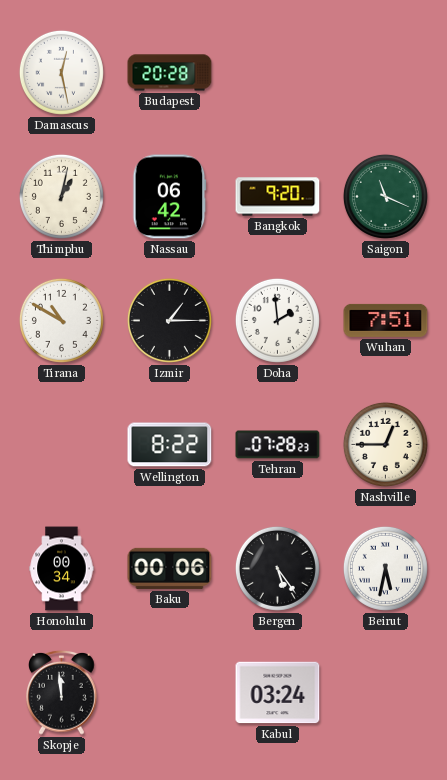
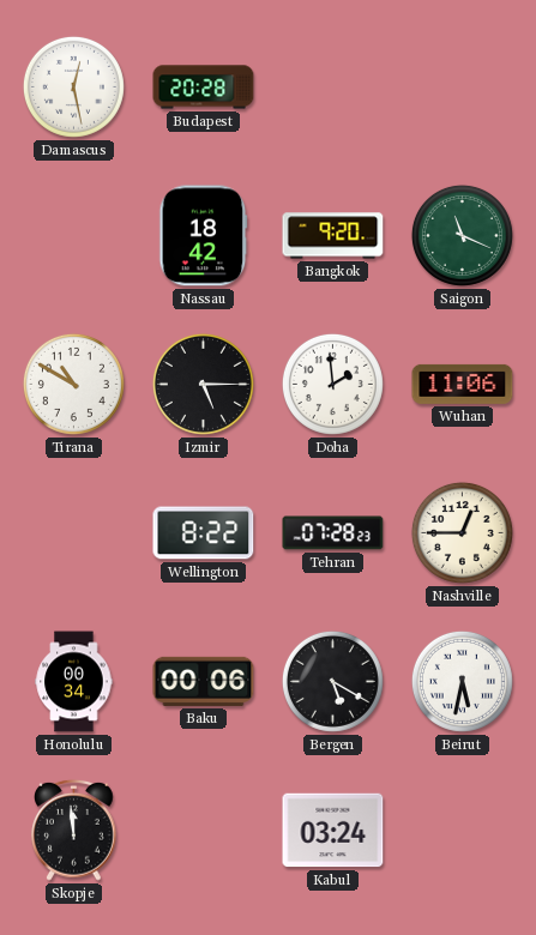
Thimphu: 1:02 -> none
Nassau: 06:42 -> 18:42
Izmir: 1:15 -> 5:15
Wuhan: 7:51 -> 11:06
Bergen: 5:24 -> 5:20
